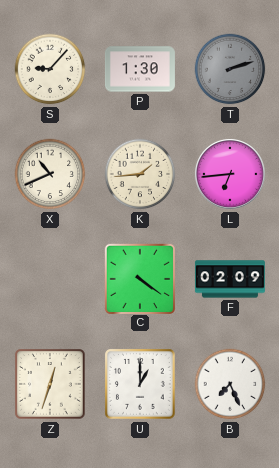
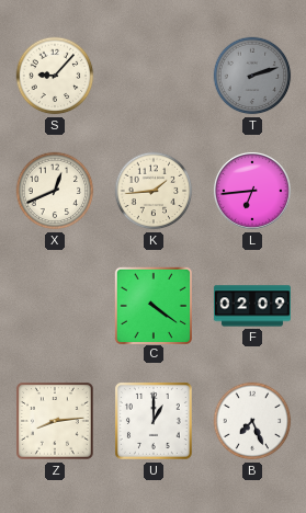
P: 1:30 -> none
X: 10:41 -> 12:41
Z: 12:33 -> 8:14
